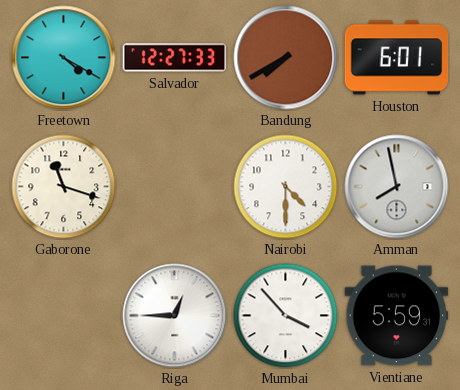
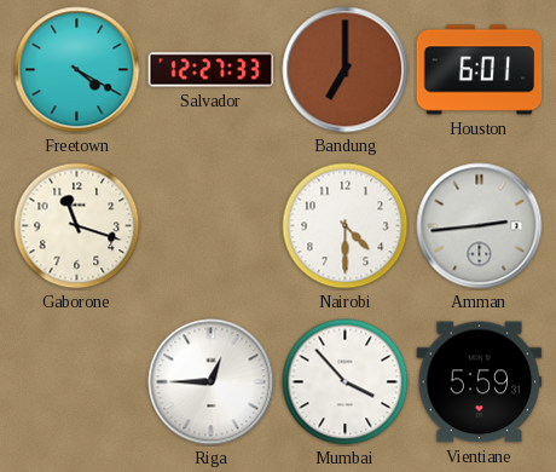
Bandung: 7:40 -> 7:00
Amman: 7:58 -> 2:44
